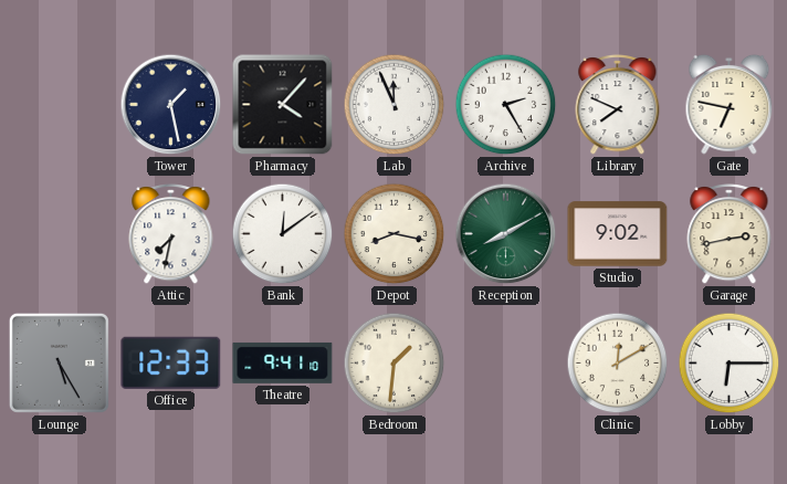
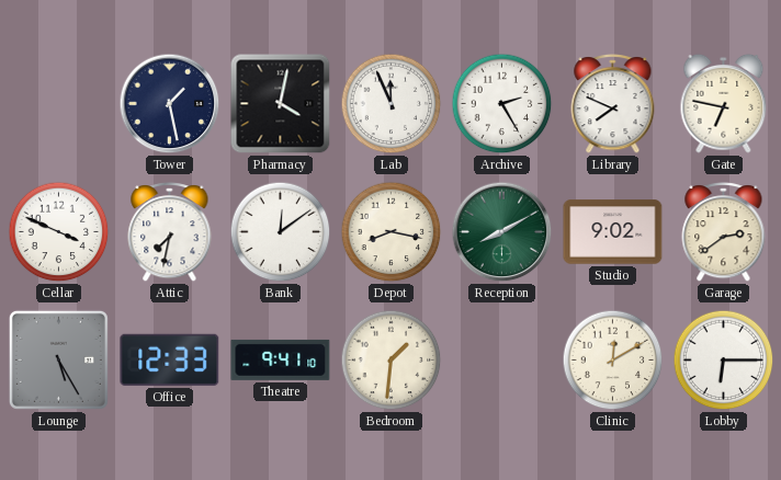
Pharmacy: 4:07 -> 4:02
Cellar: none -> 3:49
Garage: 2:43 -> 2:39
